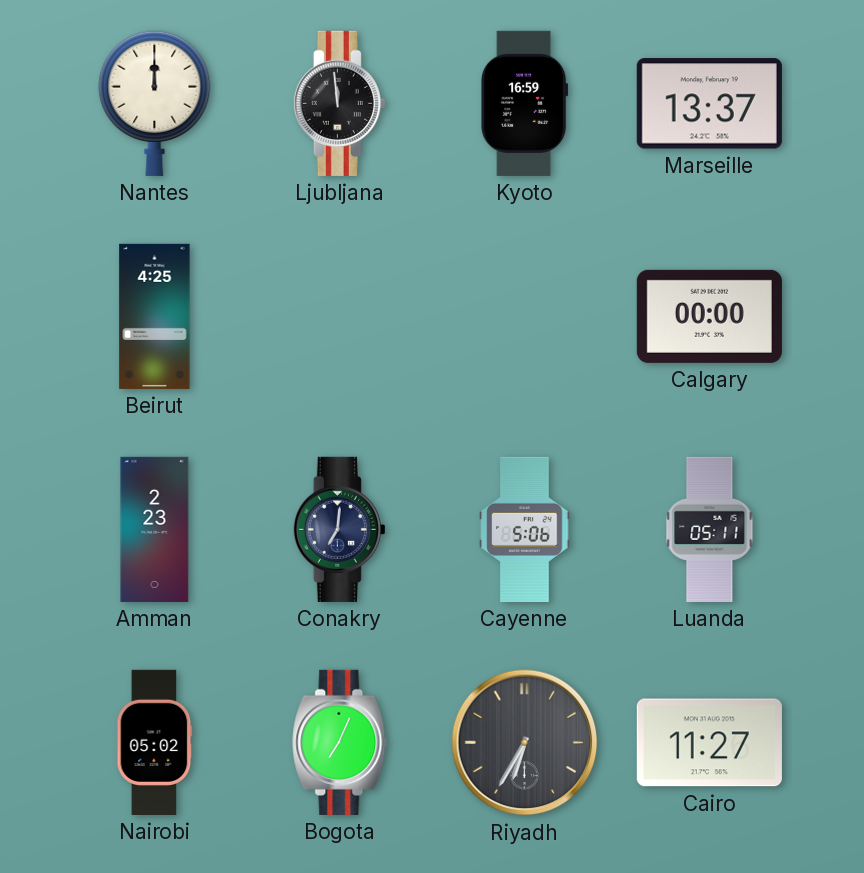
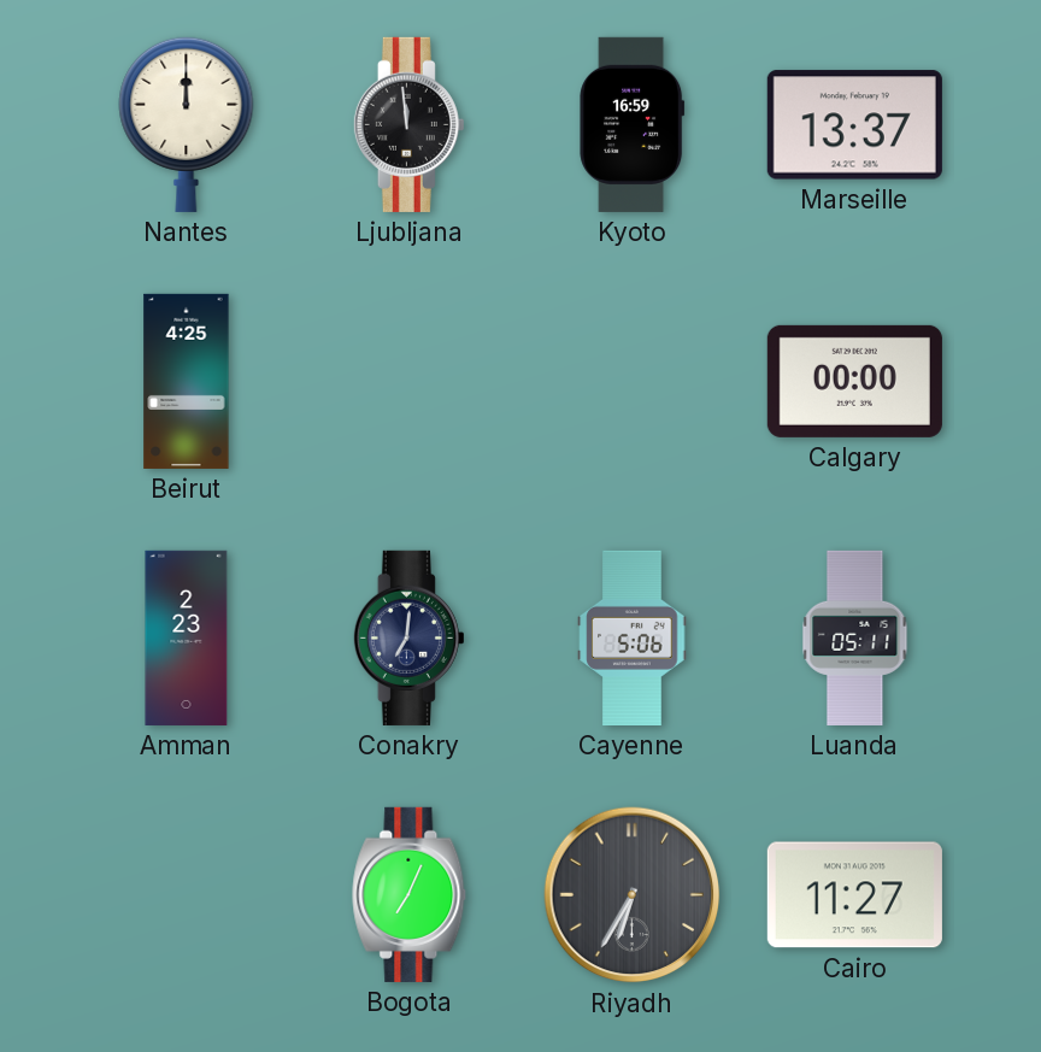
Nairobi: 05:02 -> none
